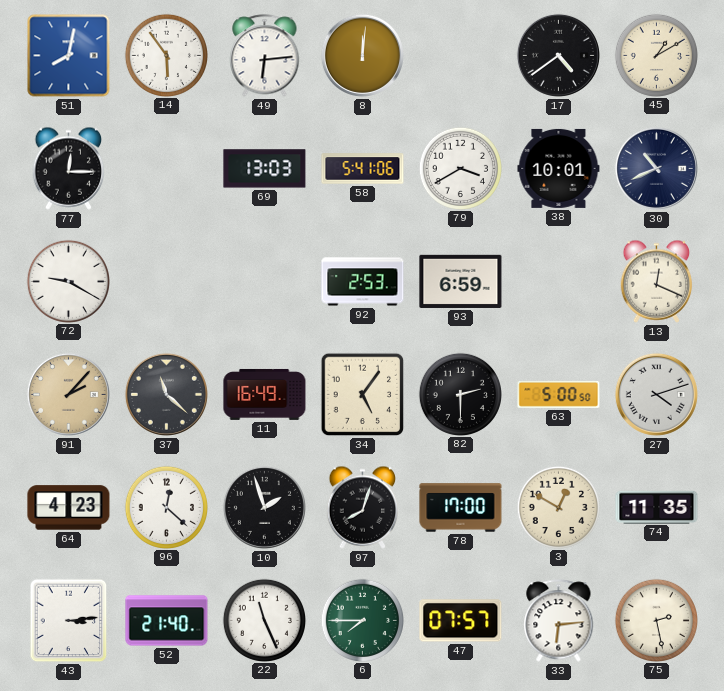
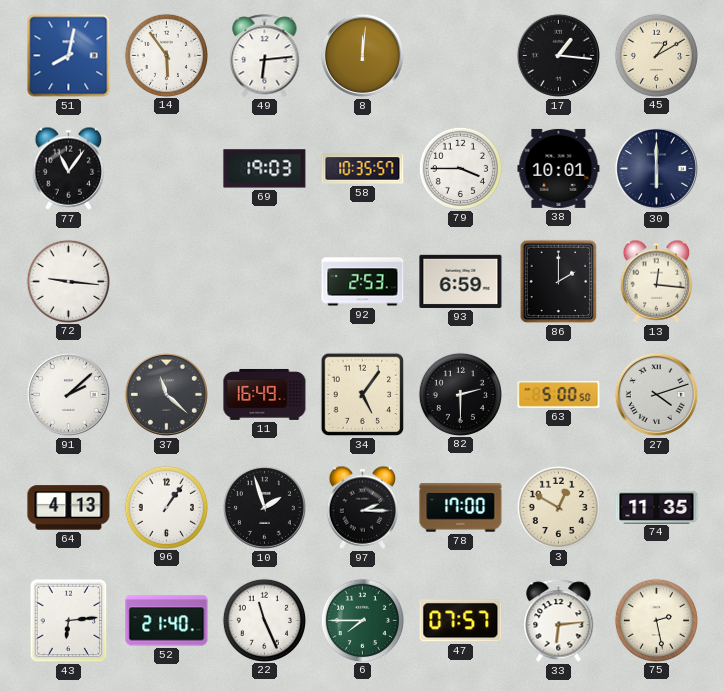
17: 4:39 -> 1:16
77: 12:15 -> 11:06
69: 13:03 -> 19:03
58: 5:41 -> 10:35
79: 3:40 -> 3:45
30: 10:41 -> 6:00
72: 9:20 -> 9:16
86: none -> 2:00
13: 12:19 -> 12:16
91: 2:07 -> 2:08
91 dial: champagne -> white
64: 4:23 -> 4:13
96: 12:22 -> 1:06
97: 8:03 -> 2:15
43: 3:14 -> 6:14
